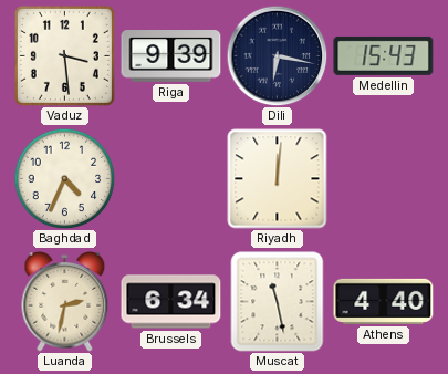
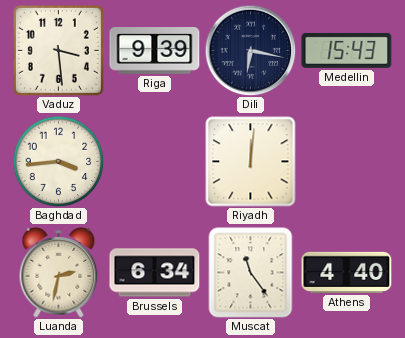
Baghdad: 4:34 -> 3:44
Muscat: 11:28 -> 11:24
